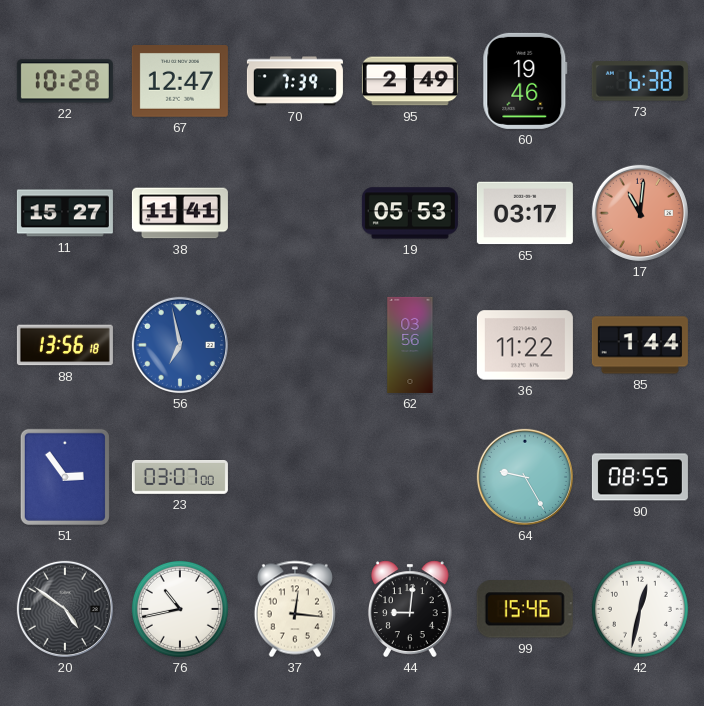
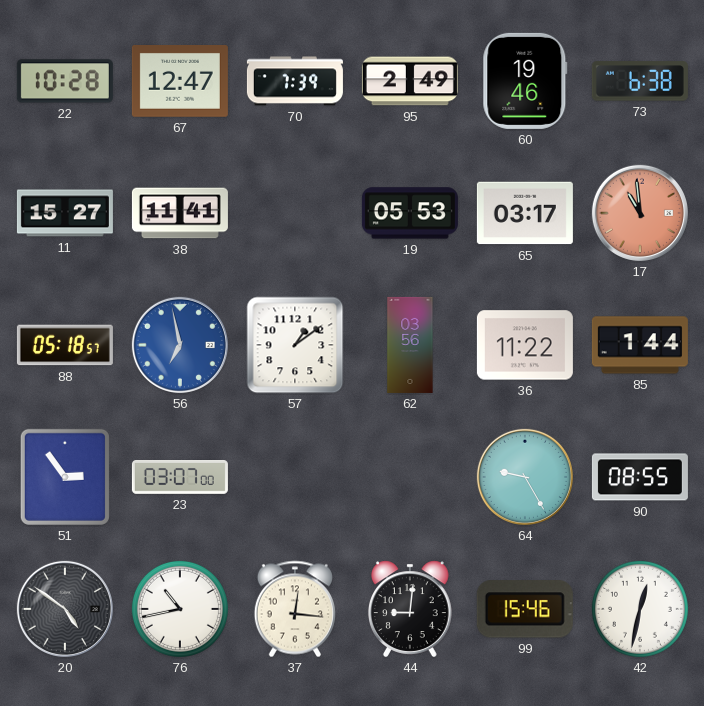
17: 11:01 -> 10:59
88: 13:56 -> 05:18
57: none -> 1:09
